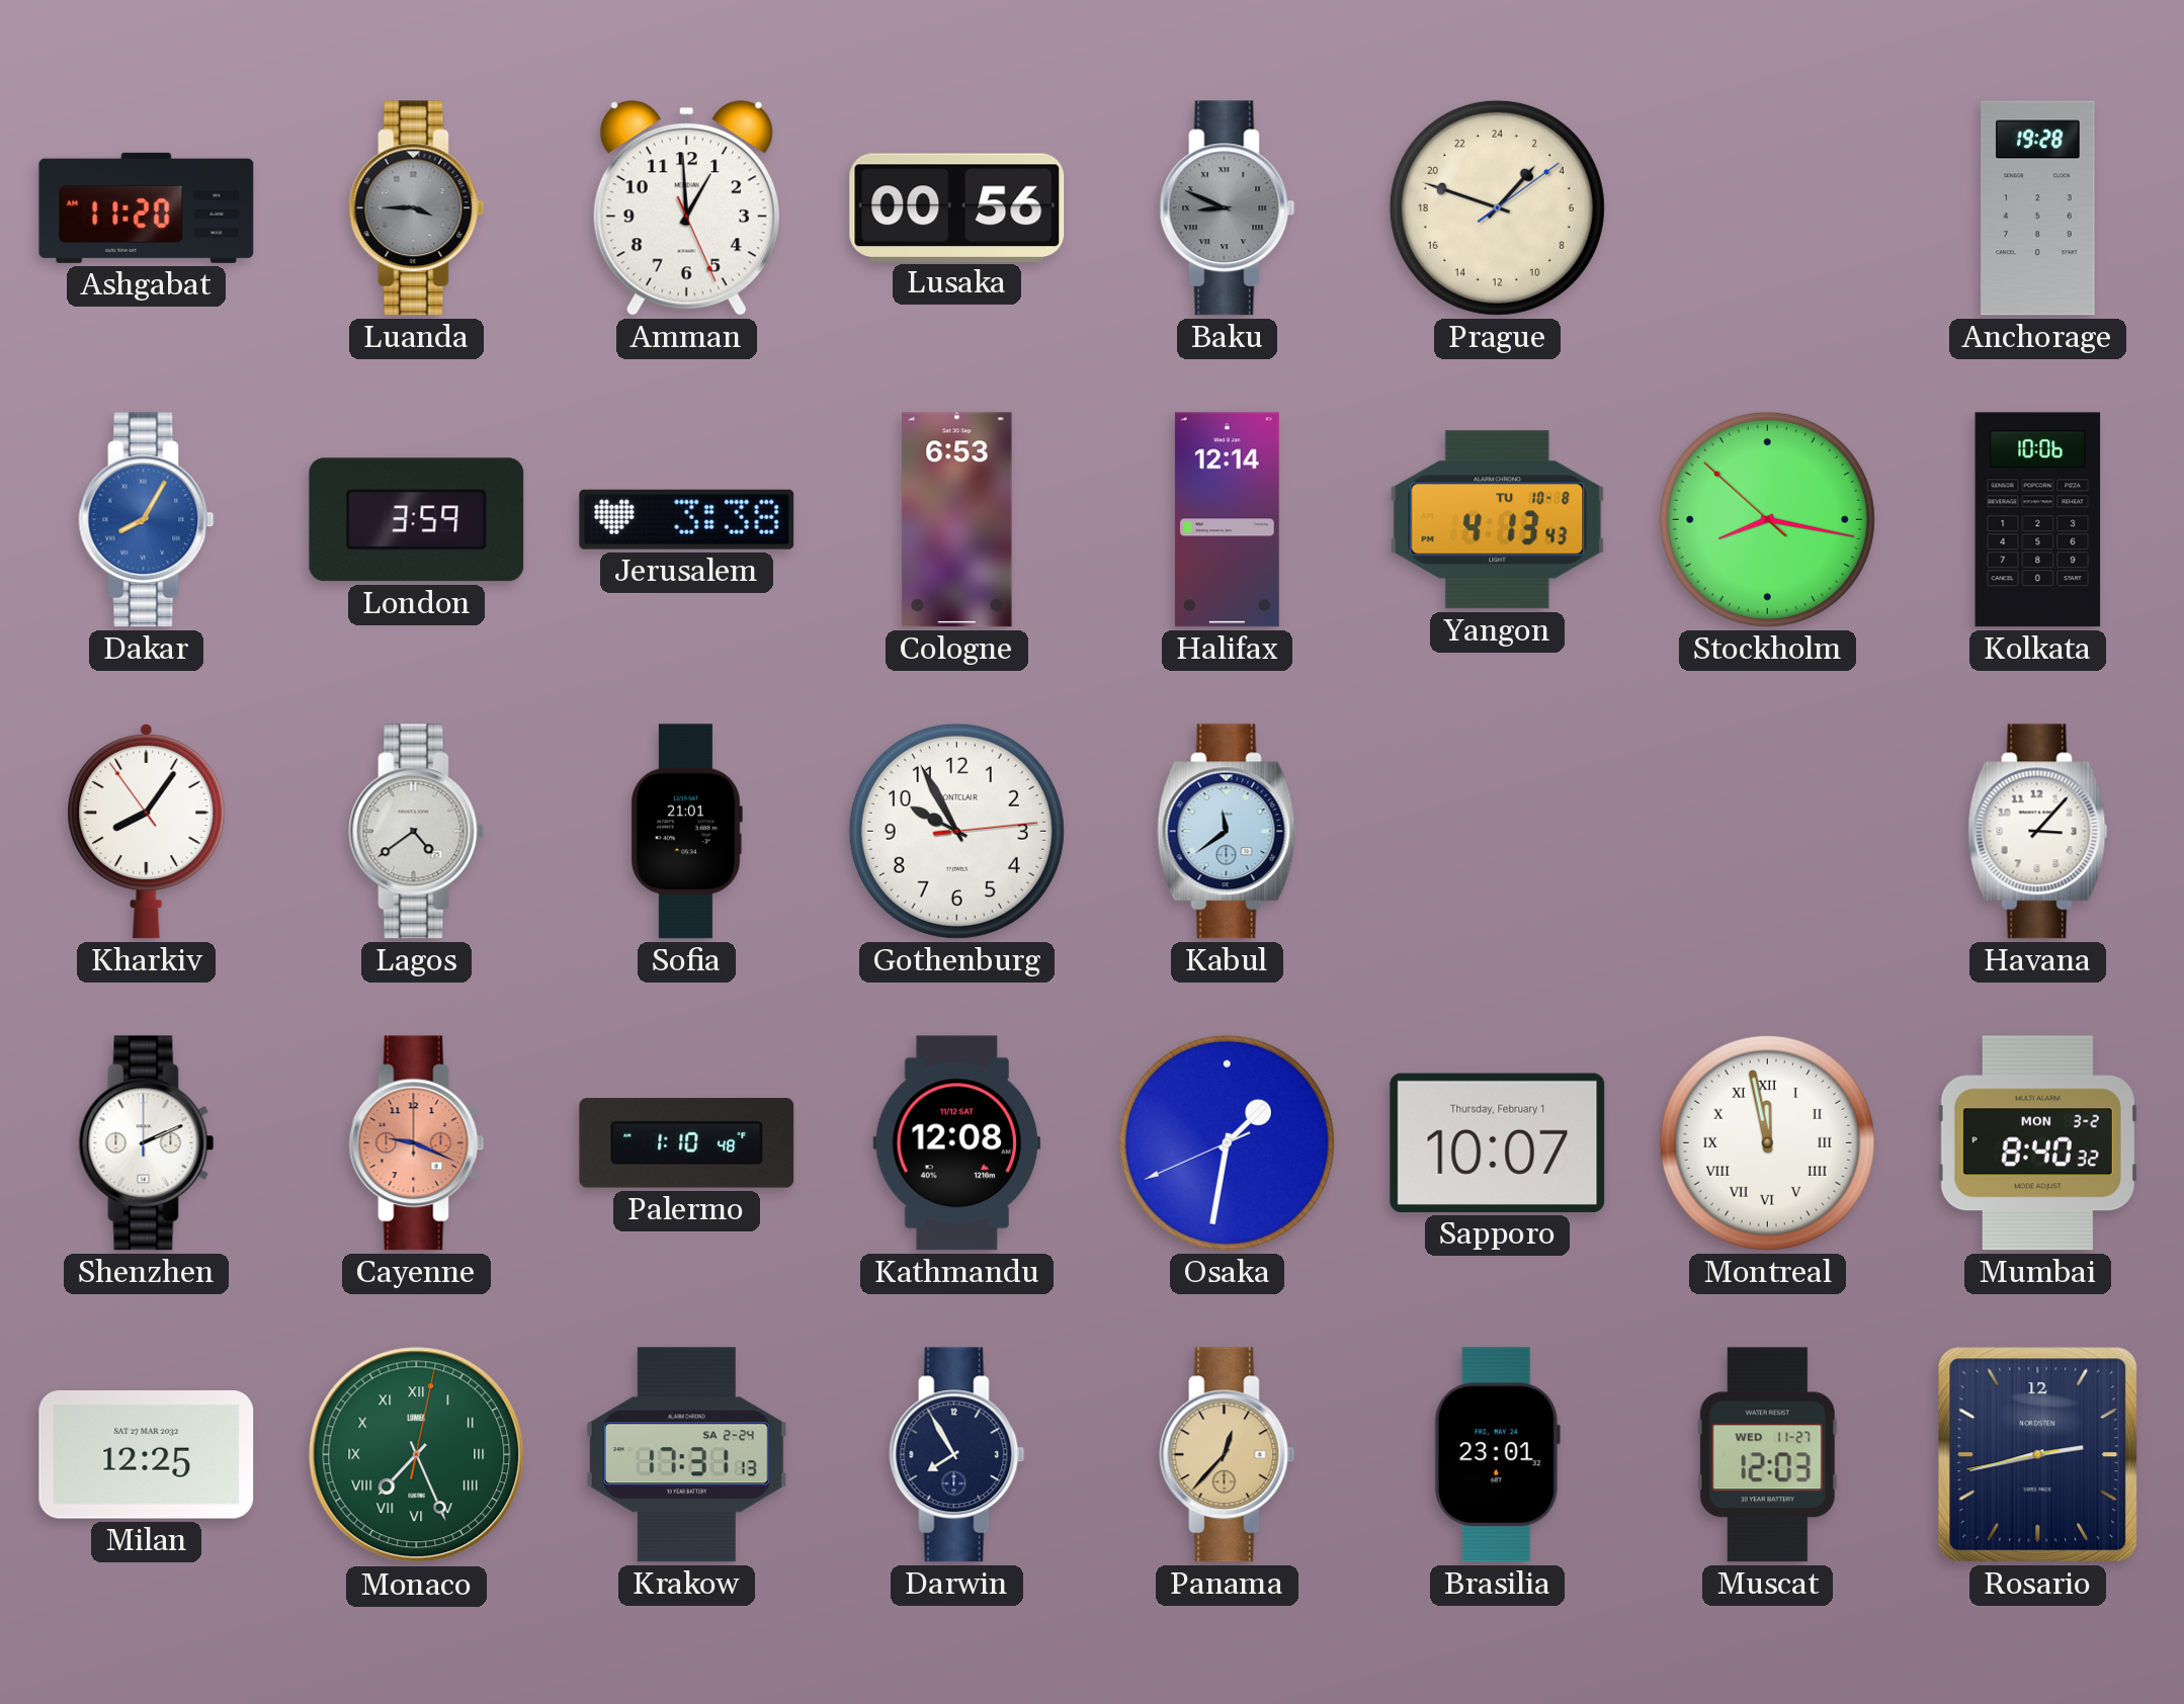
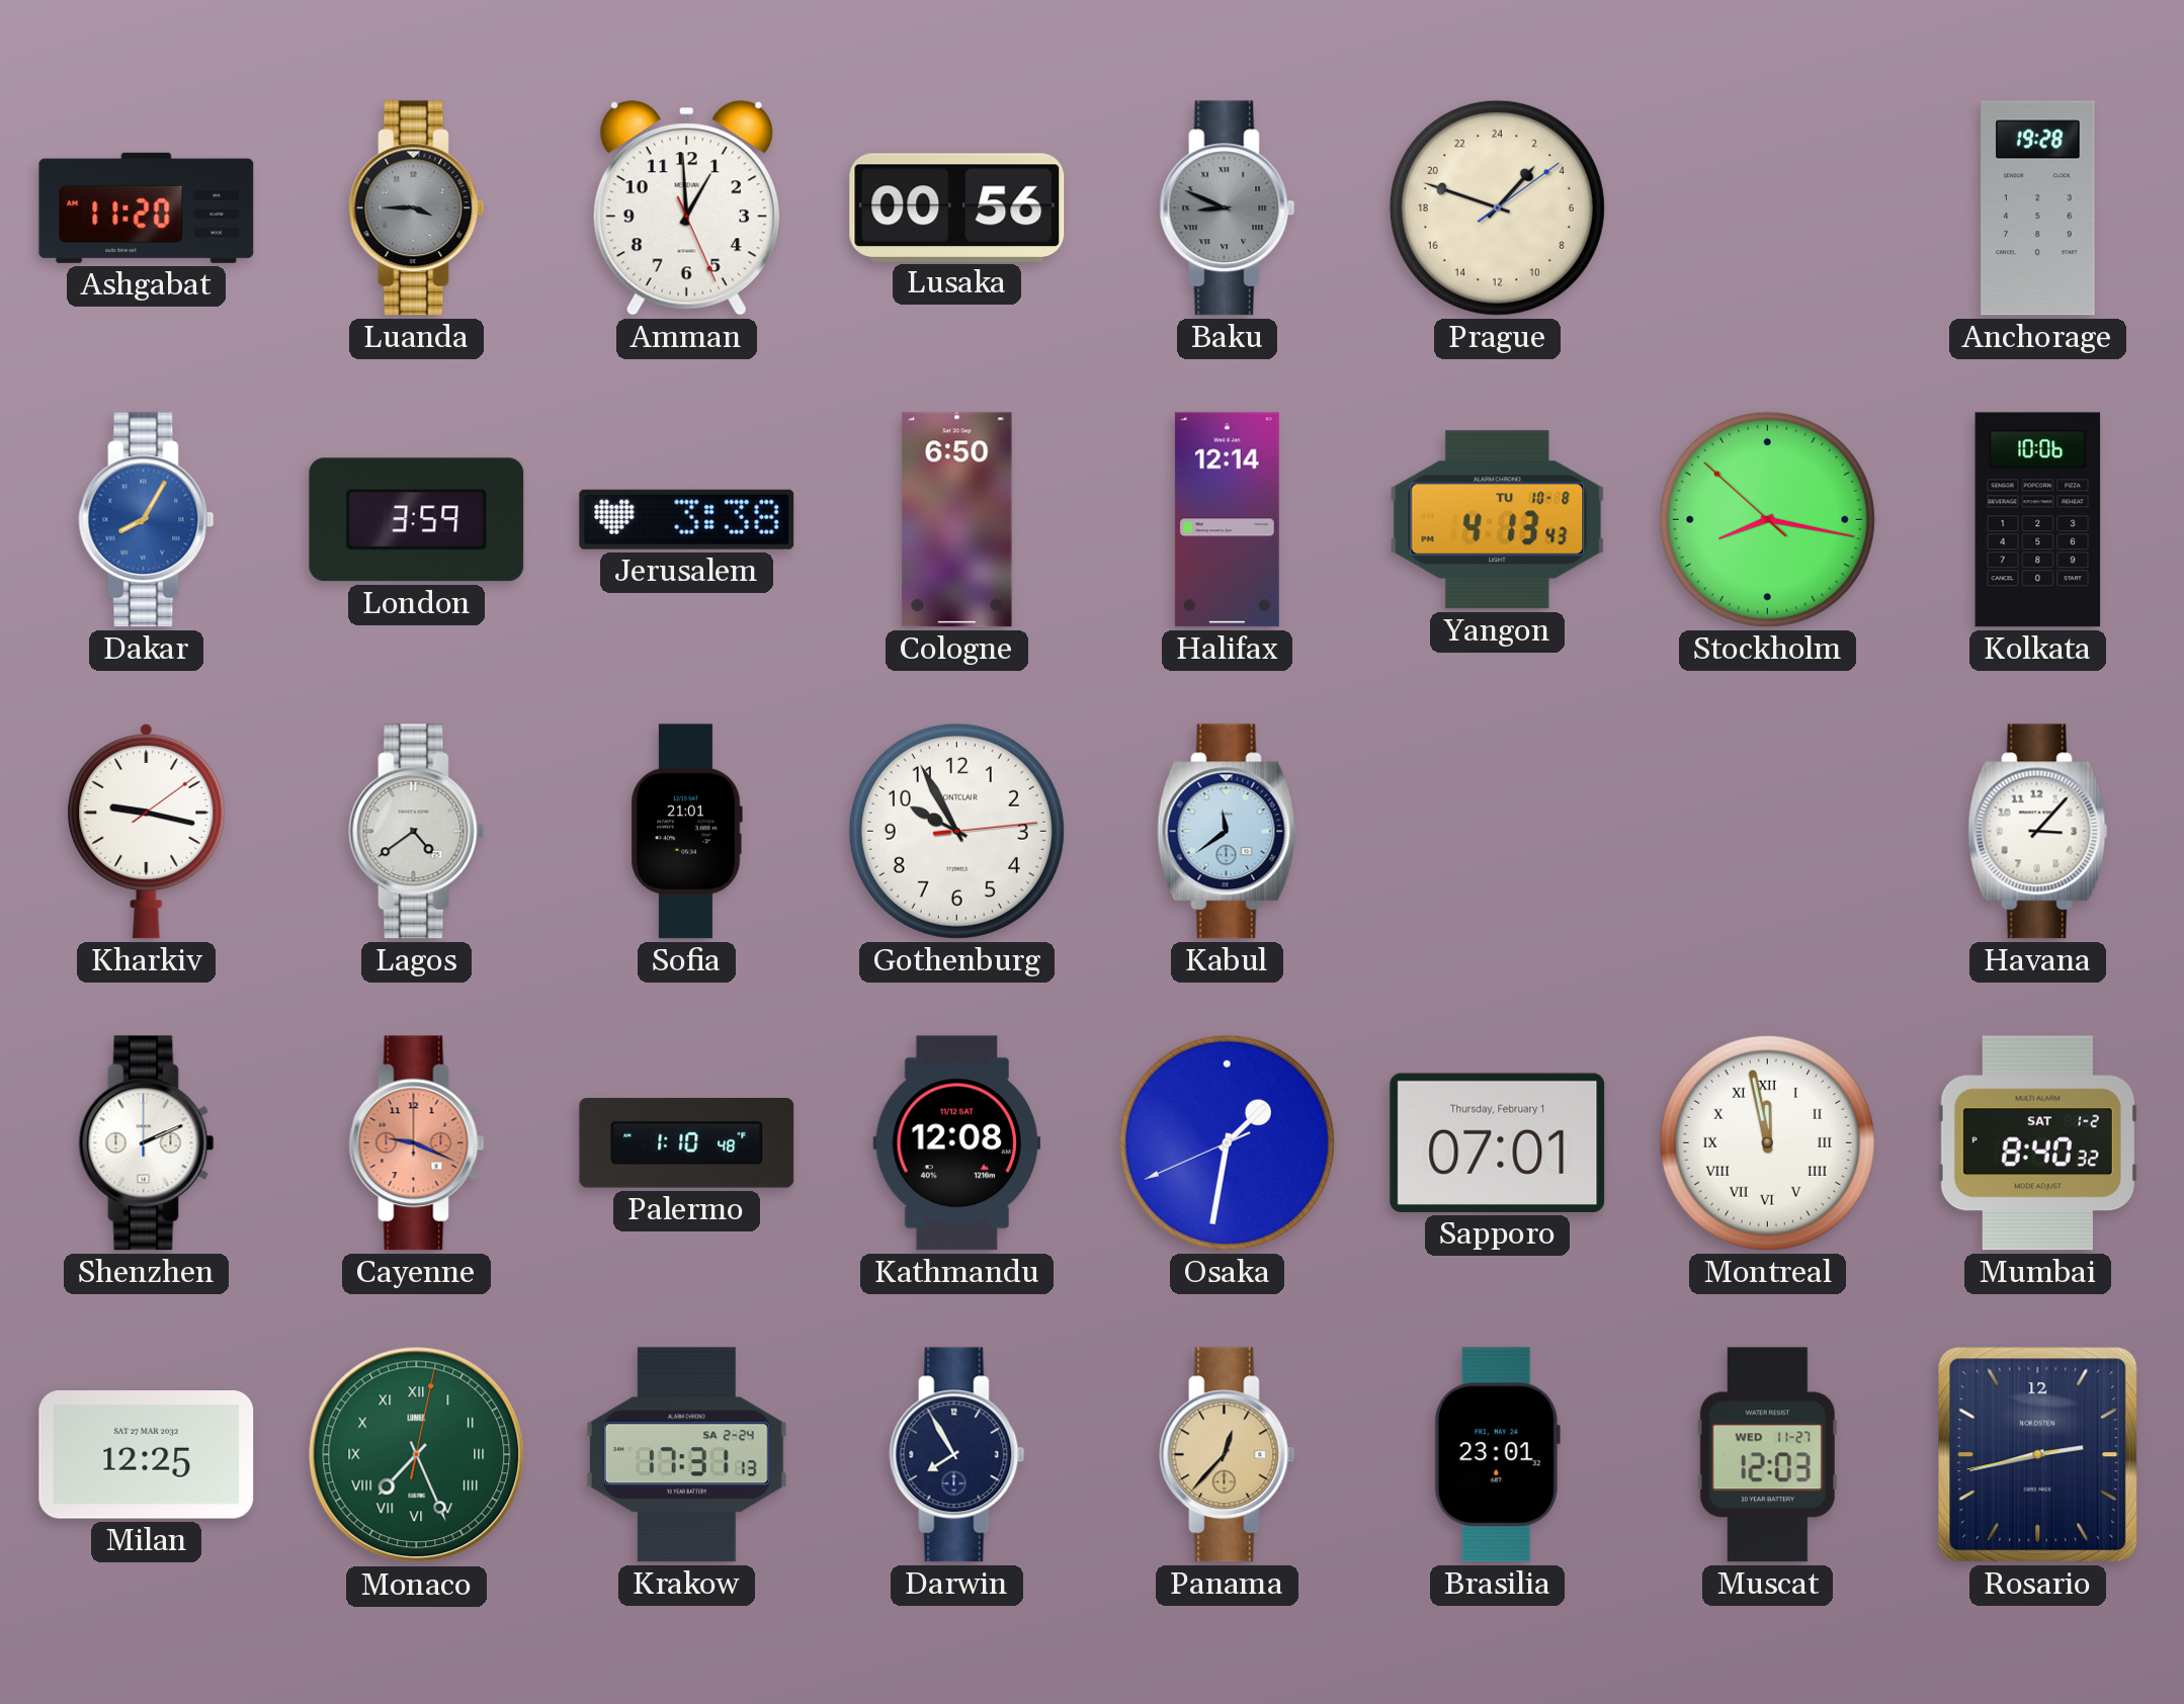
Cologne: 6:53 -> 6:50
Kharkiv: 8:05 -> 9:17
Sapporo: 10:07 -> 07:01
Mumbai date: MON 3-2 -> SAT 1-2
